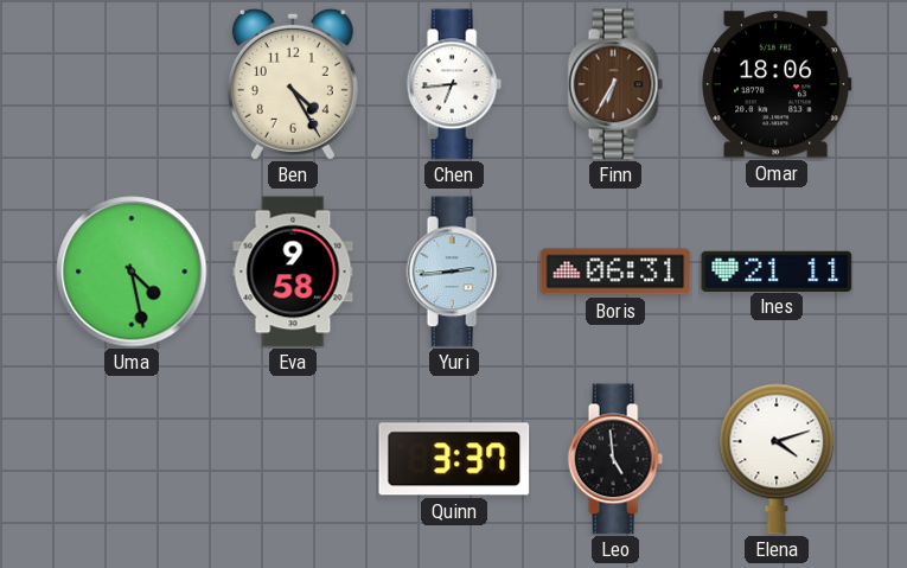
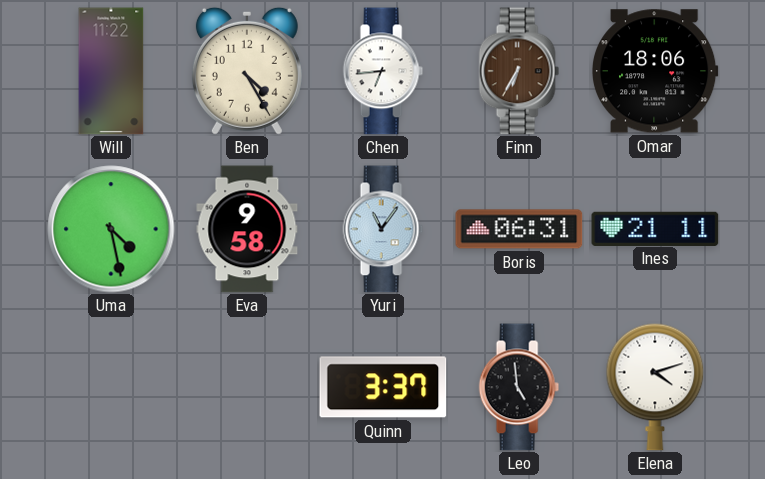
Will: none -> 11:22
Yuri: 2:44 -> 11:06
